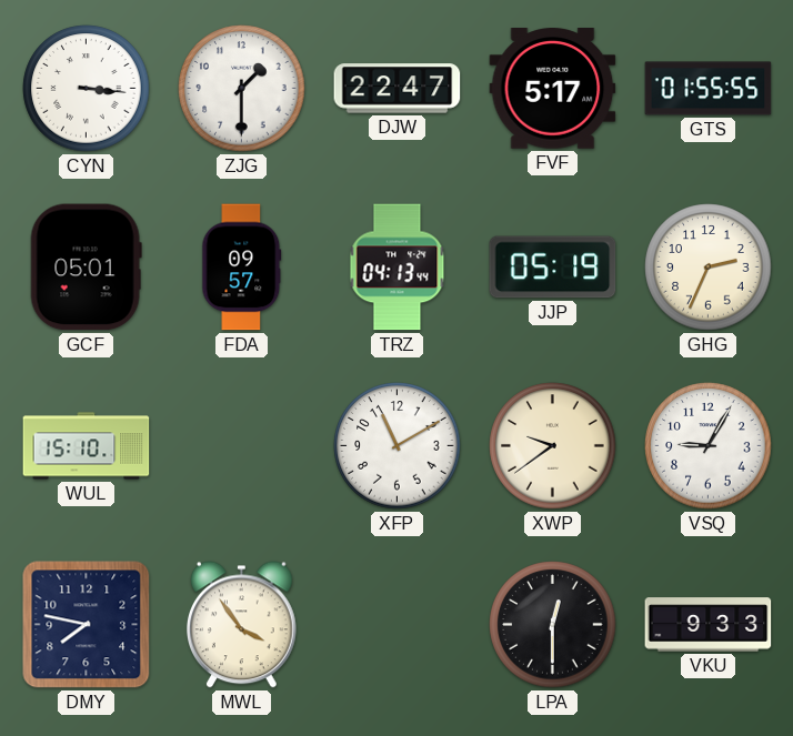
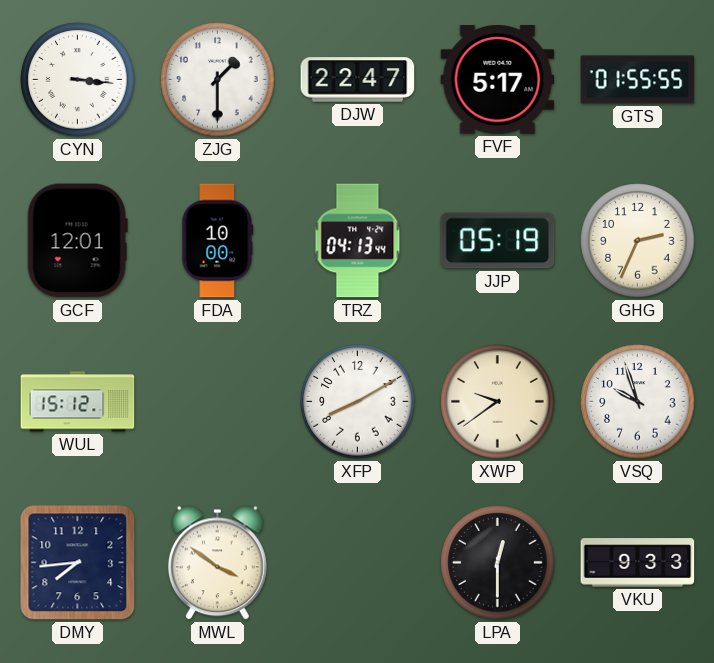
GCF: 05:01 -> 12:01
FDA: 09:57 -> 10:00
WUL: 15:10 -> 15:12
XFP: 11:10 -> 8:10
VSQ: 9:05 -> 9:57
DMY: 7:47 -> 7:44
MWL: 3:54 -> 3:51
